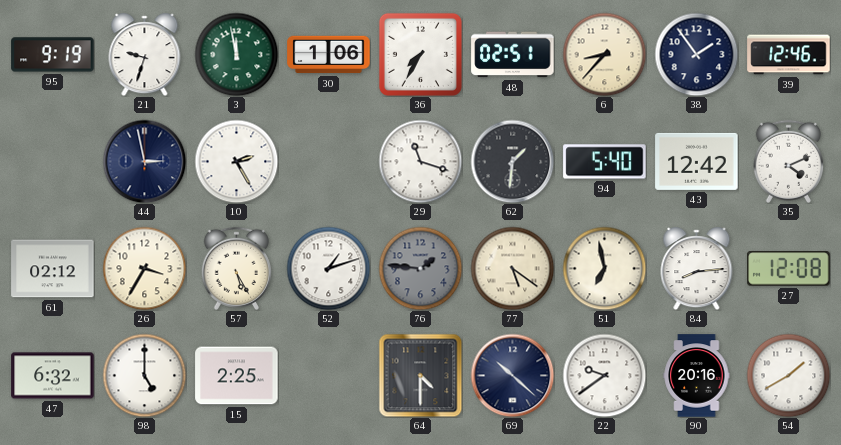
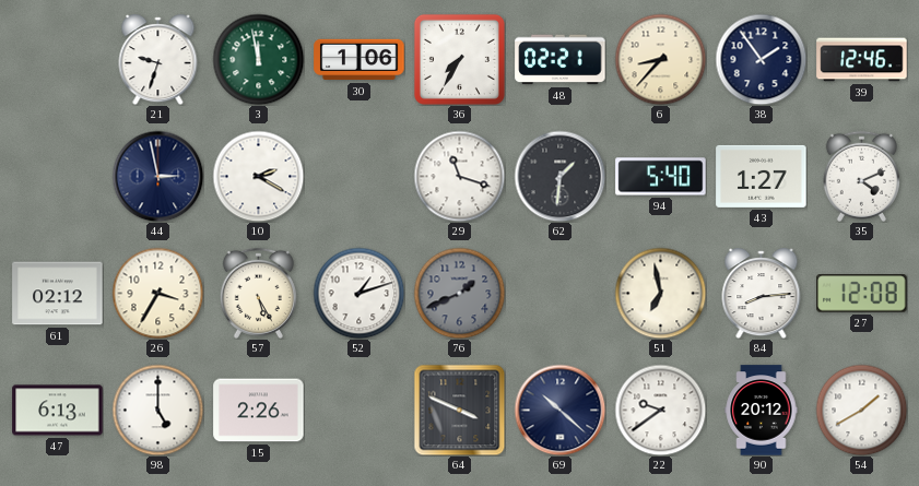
95: 9:19 -> none
48: 02:51 -> 02:21
10: 2:25 -> 2:20
43: 12:42 -> 1:27
76: 1:46 -> 1:41
77: 5:21 -> none
47: 6:32 -> 6:13
15: 2:25 -> 2:26
64: 4:30 -> 3:49
90: 20:16 -> 20:12
